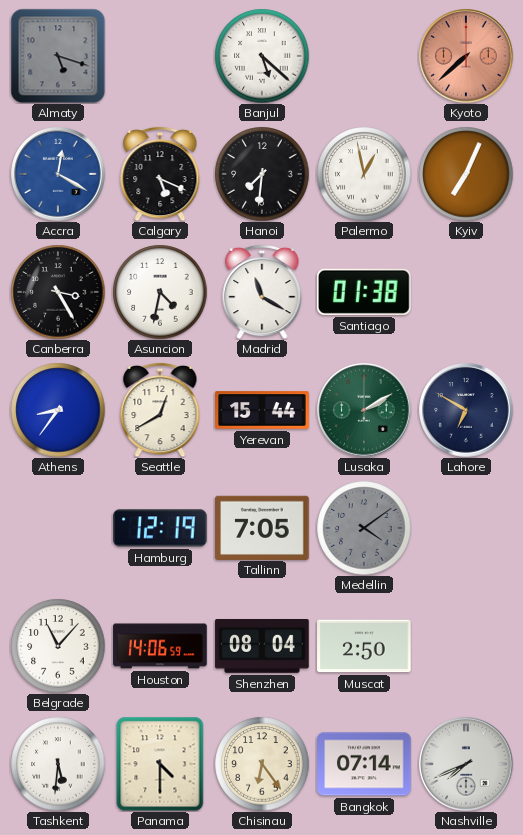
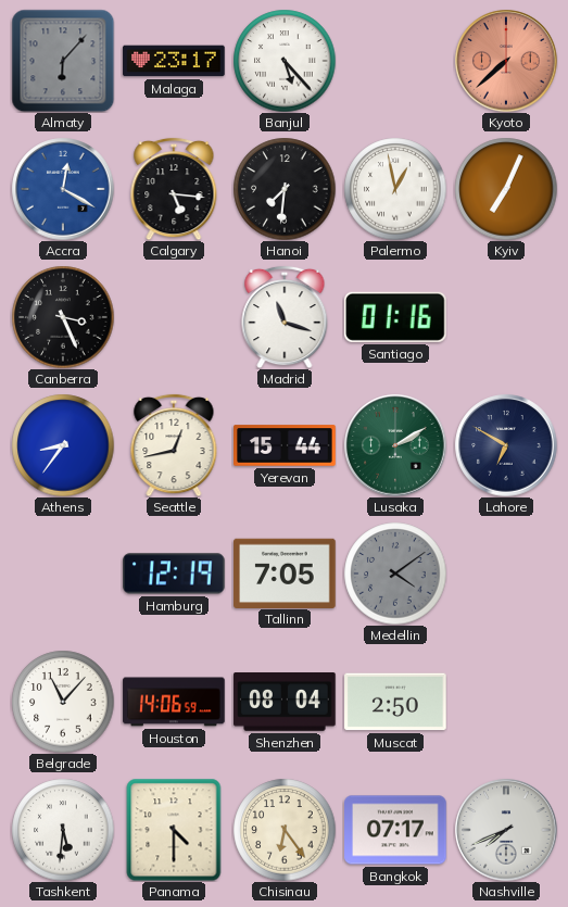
Almaty: 5:18 -> 6:07
Malaga: none -> 23:17
Banjul: 5:22 -> 5:23
Calgary: 5:19 -> 5:16
Canberra: 3:25 -> 3:26
Asuncion: 4:32 -> none
Madrid: 11:20 -> 11:18
Santiago: 01:38 -> 01:16
Seattle: 12:40 -> 12:43
Bangkok: 07:14 -> 07:17
